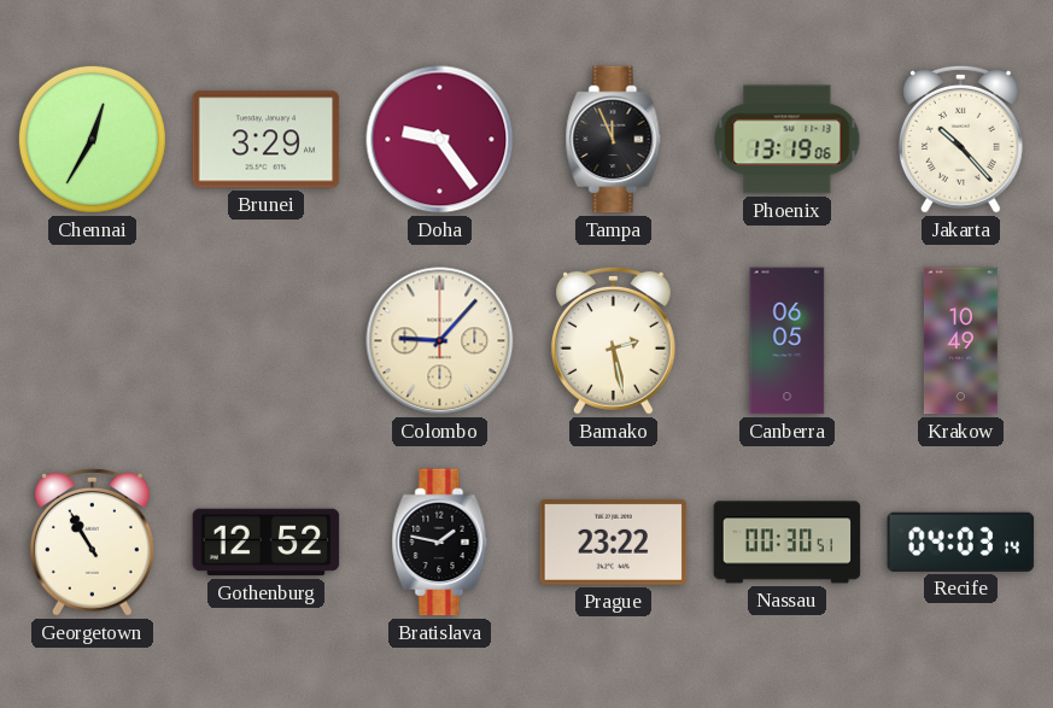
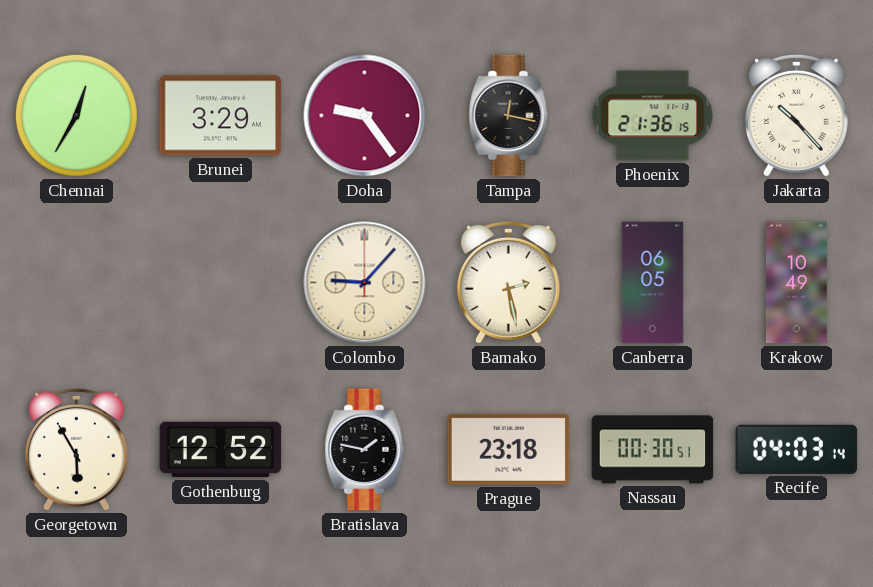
Tampa: 11:56 -> 12:17
Phoenix: 13:19 -> 21:36
Georgetown: 10:55 -> 5:55
Prague: 23:22 -> 23:18
